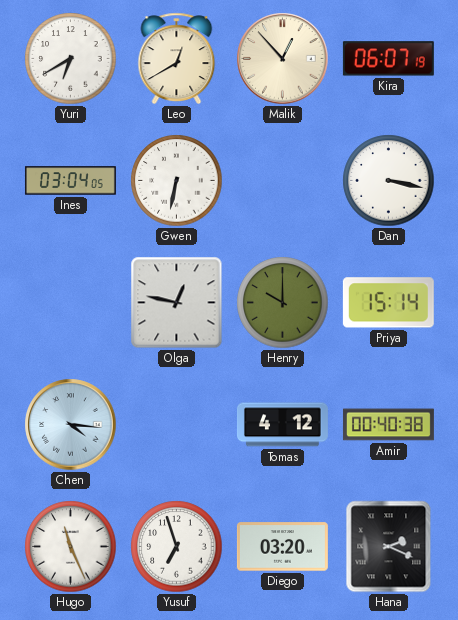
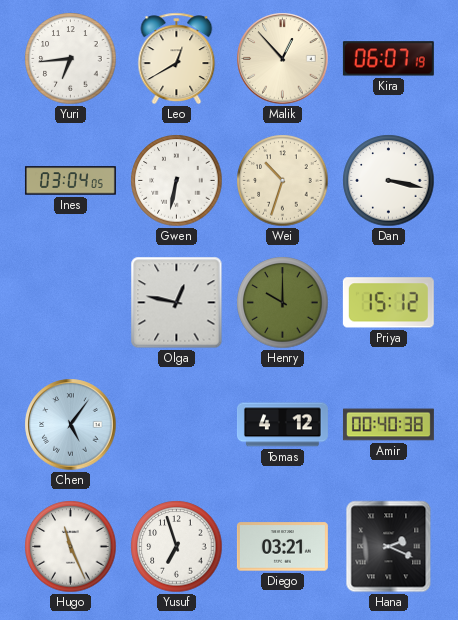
Yuri: 6:40 -> 6:44
Wei: none -> 10:33
Priya: 15:14 -> 15:12
Chen: 4:16 -> 5:06
Diego: 03:20 -> 03:21
